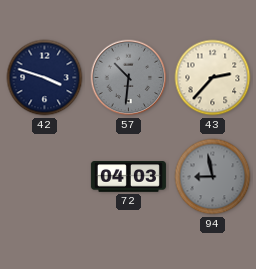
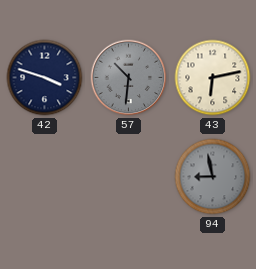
43: 2:37 -> 6:13
72: 04:03 -> none
